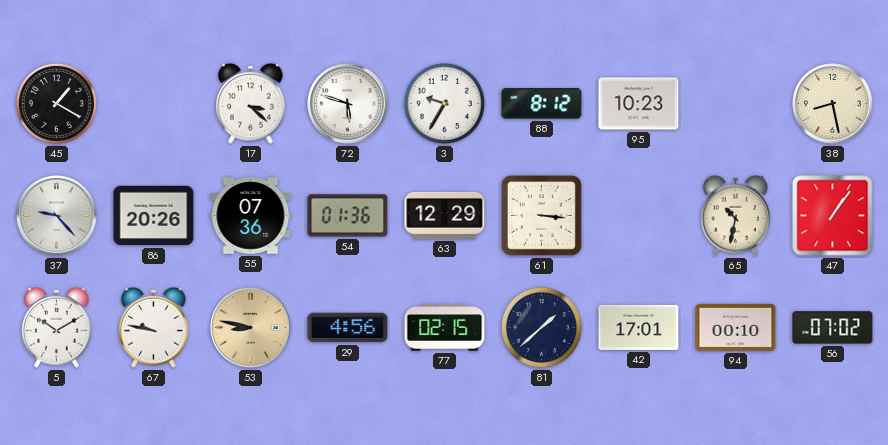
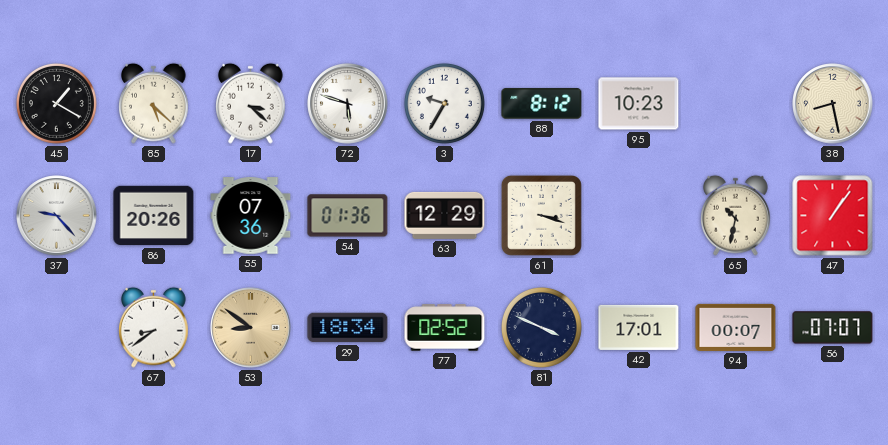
85: none -> 5:22
61: 3:16 -> 3:18
5: 10:10 -> none
67: 9:47 -> 8:39
53: 8:47 -> 8:51
29: 4:56 -> 18:34
77: 02:15 -> 02:52
81: 1:38 -> 3:49
94: 00:10 -> 00:07
56: 07:02 -> 07:07
